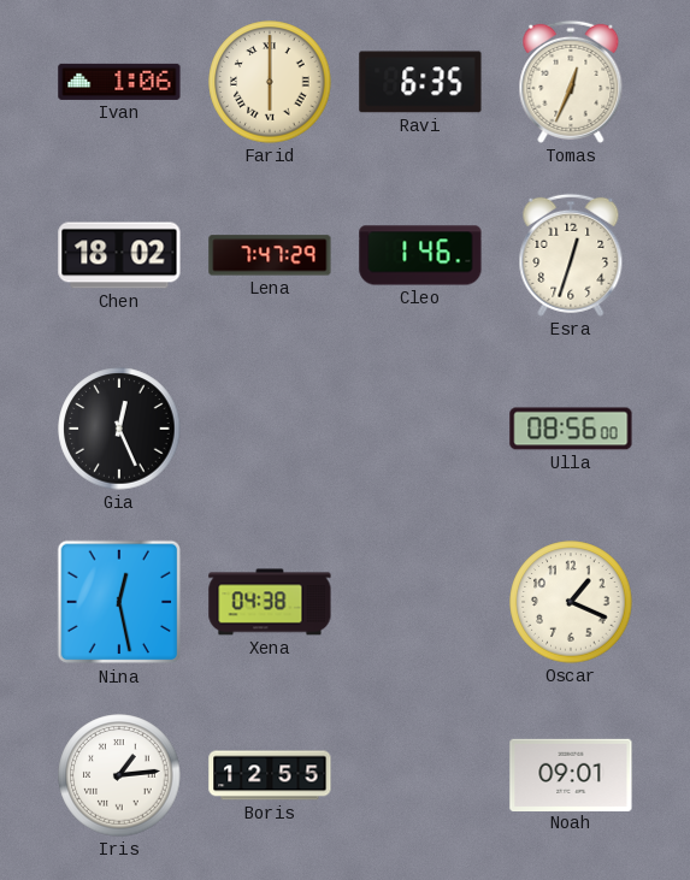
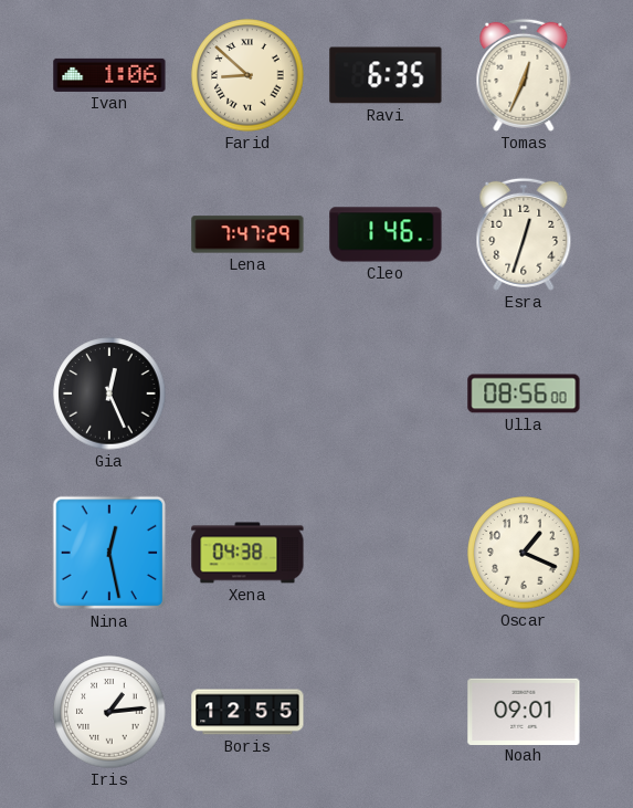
Farid: 6:00 -> 8:52
Chen: 18:02 -> none
